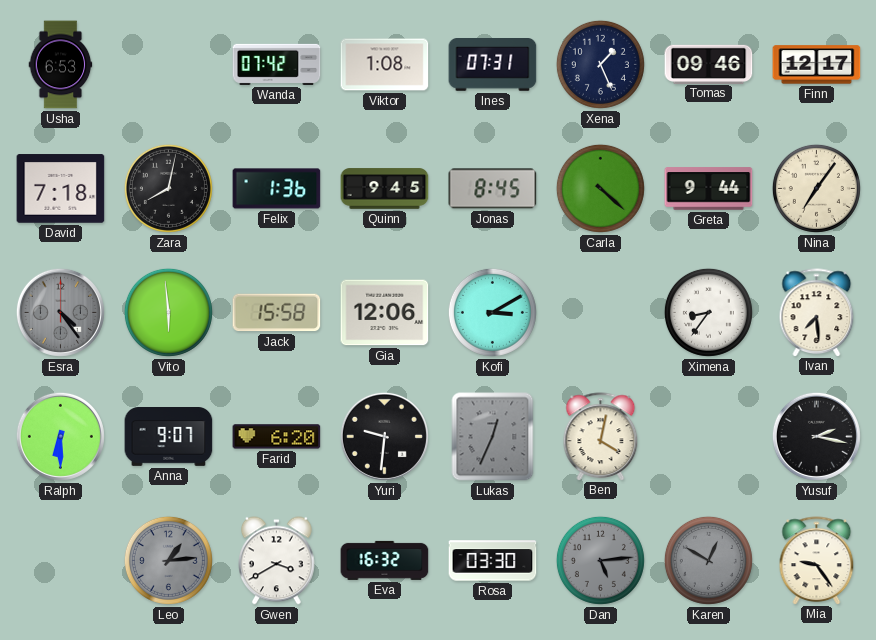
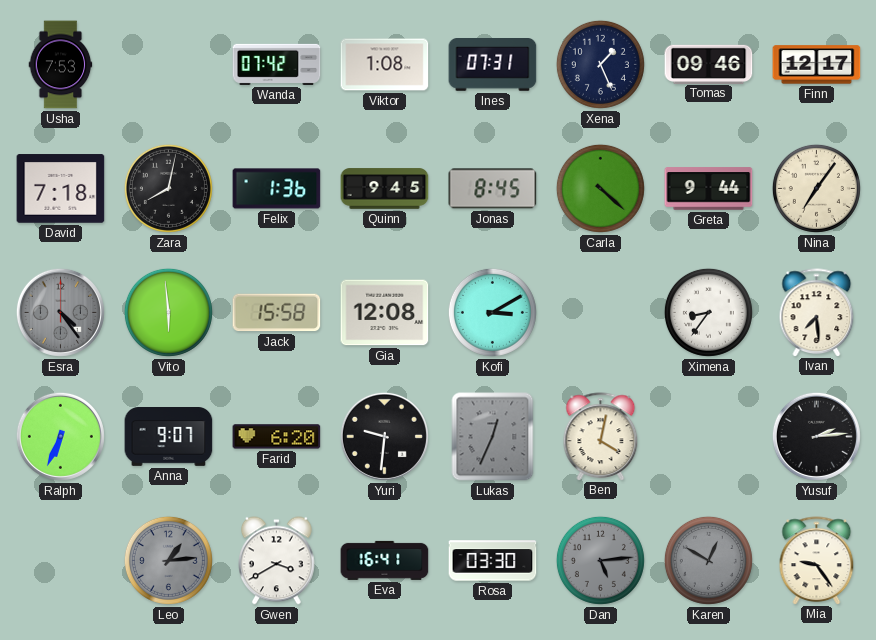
Usha: 6:53 -> 7:53
Gia: 12:06 -> 12:08
Ralph: 6:30 -> 6:34
Yusuf: 2:17 -> 2:14
Eva: 16:32 -> 16:41
